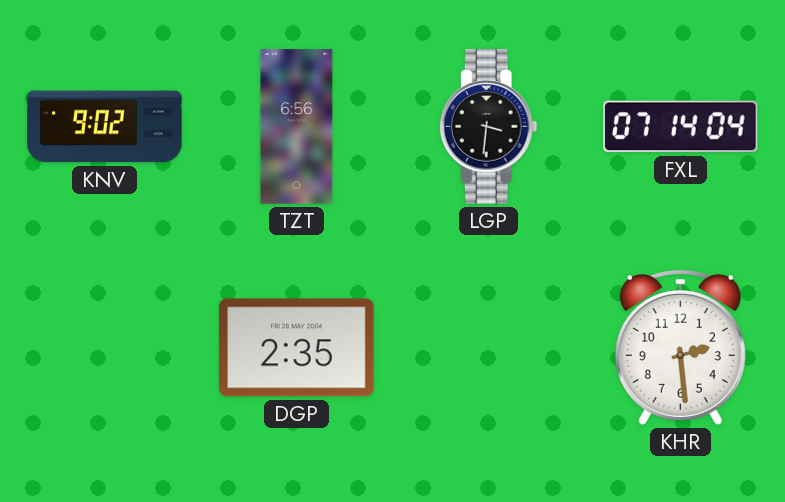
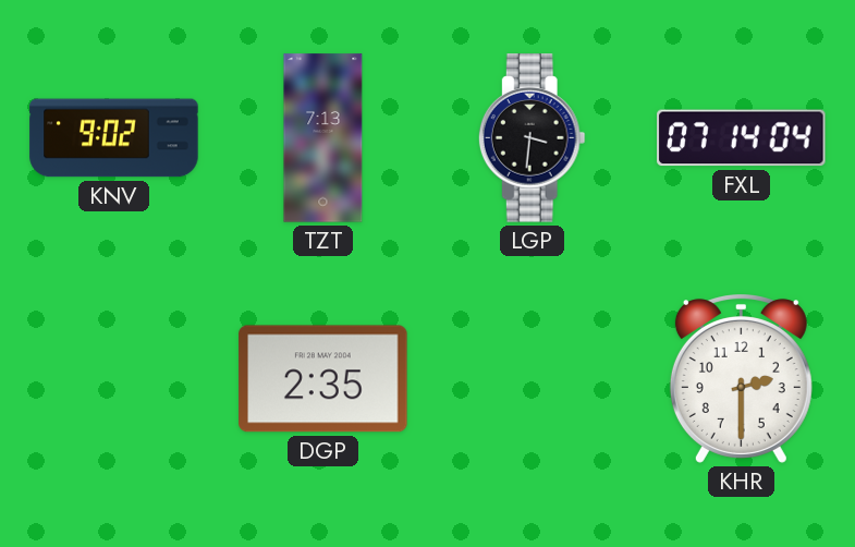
TZT: 6:56 -> 7:13
KHR: 2:29 -> 2:30
